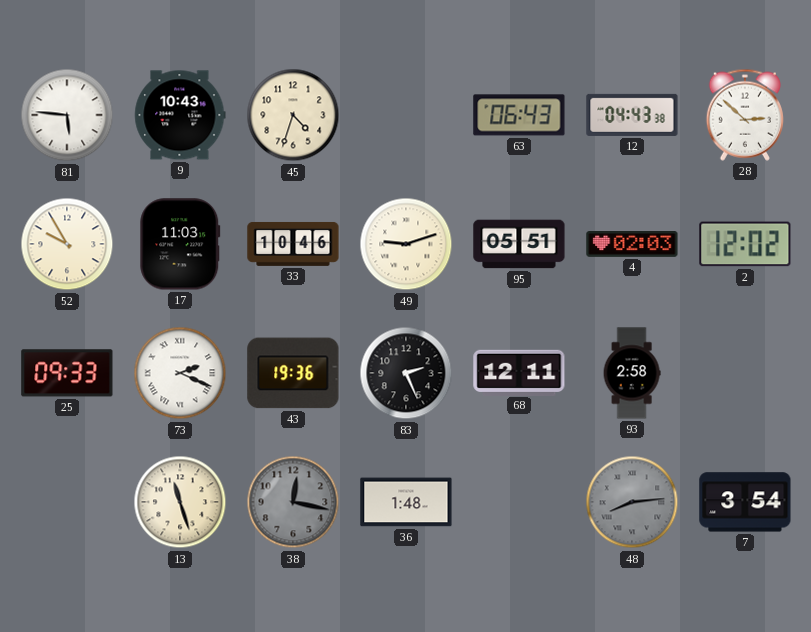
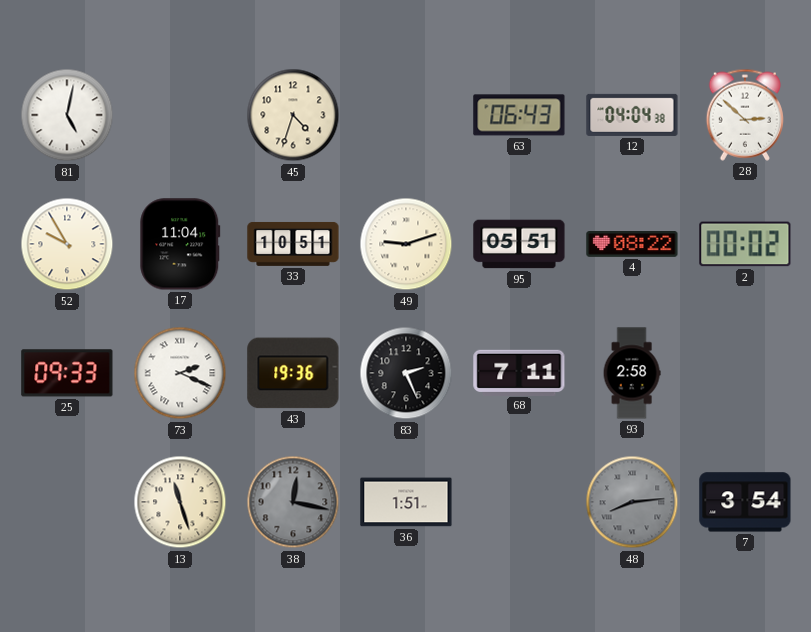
81: 5:46 -> 5:02
9: 10:43 -> none
12: 04:43 -> 04:04
17: 11:03 -> 11:04
33: 10:46 -> 10:51
4: 02:03 -> 08:22
2: 12:02 -> 00:02
68: 12:11 -> 7:11
36: 1:48 -> 1:51
